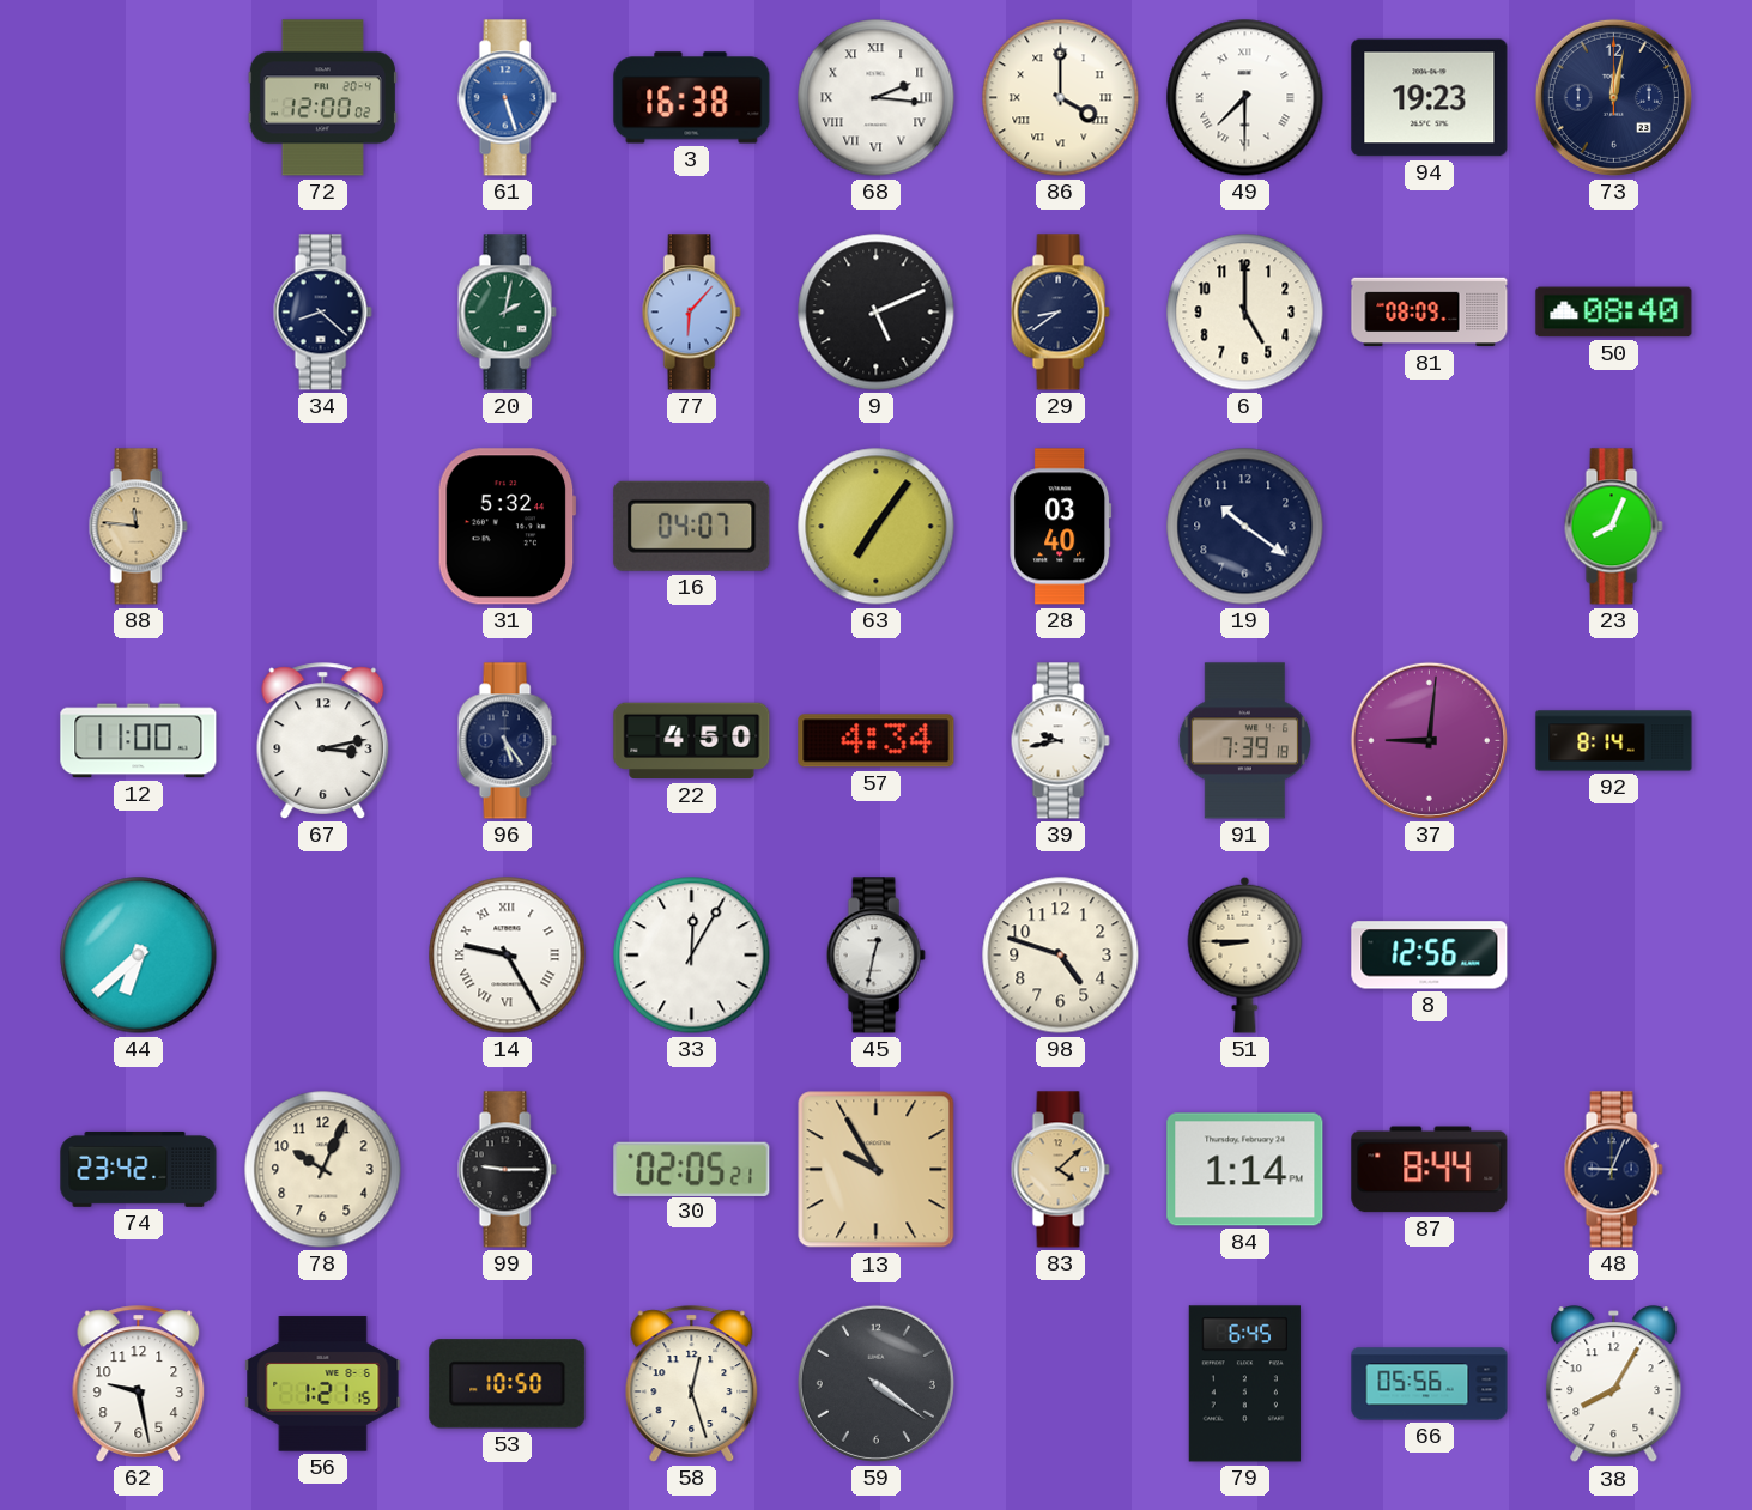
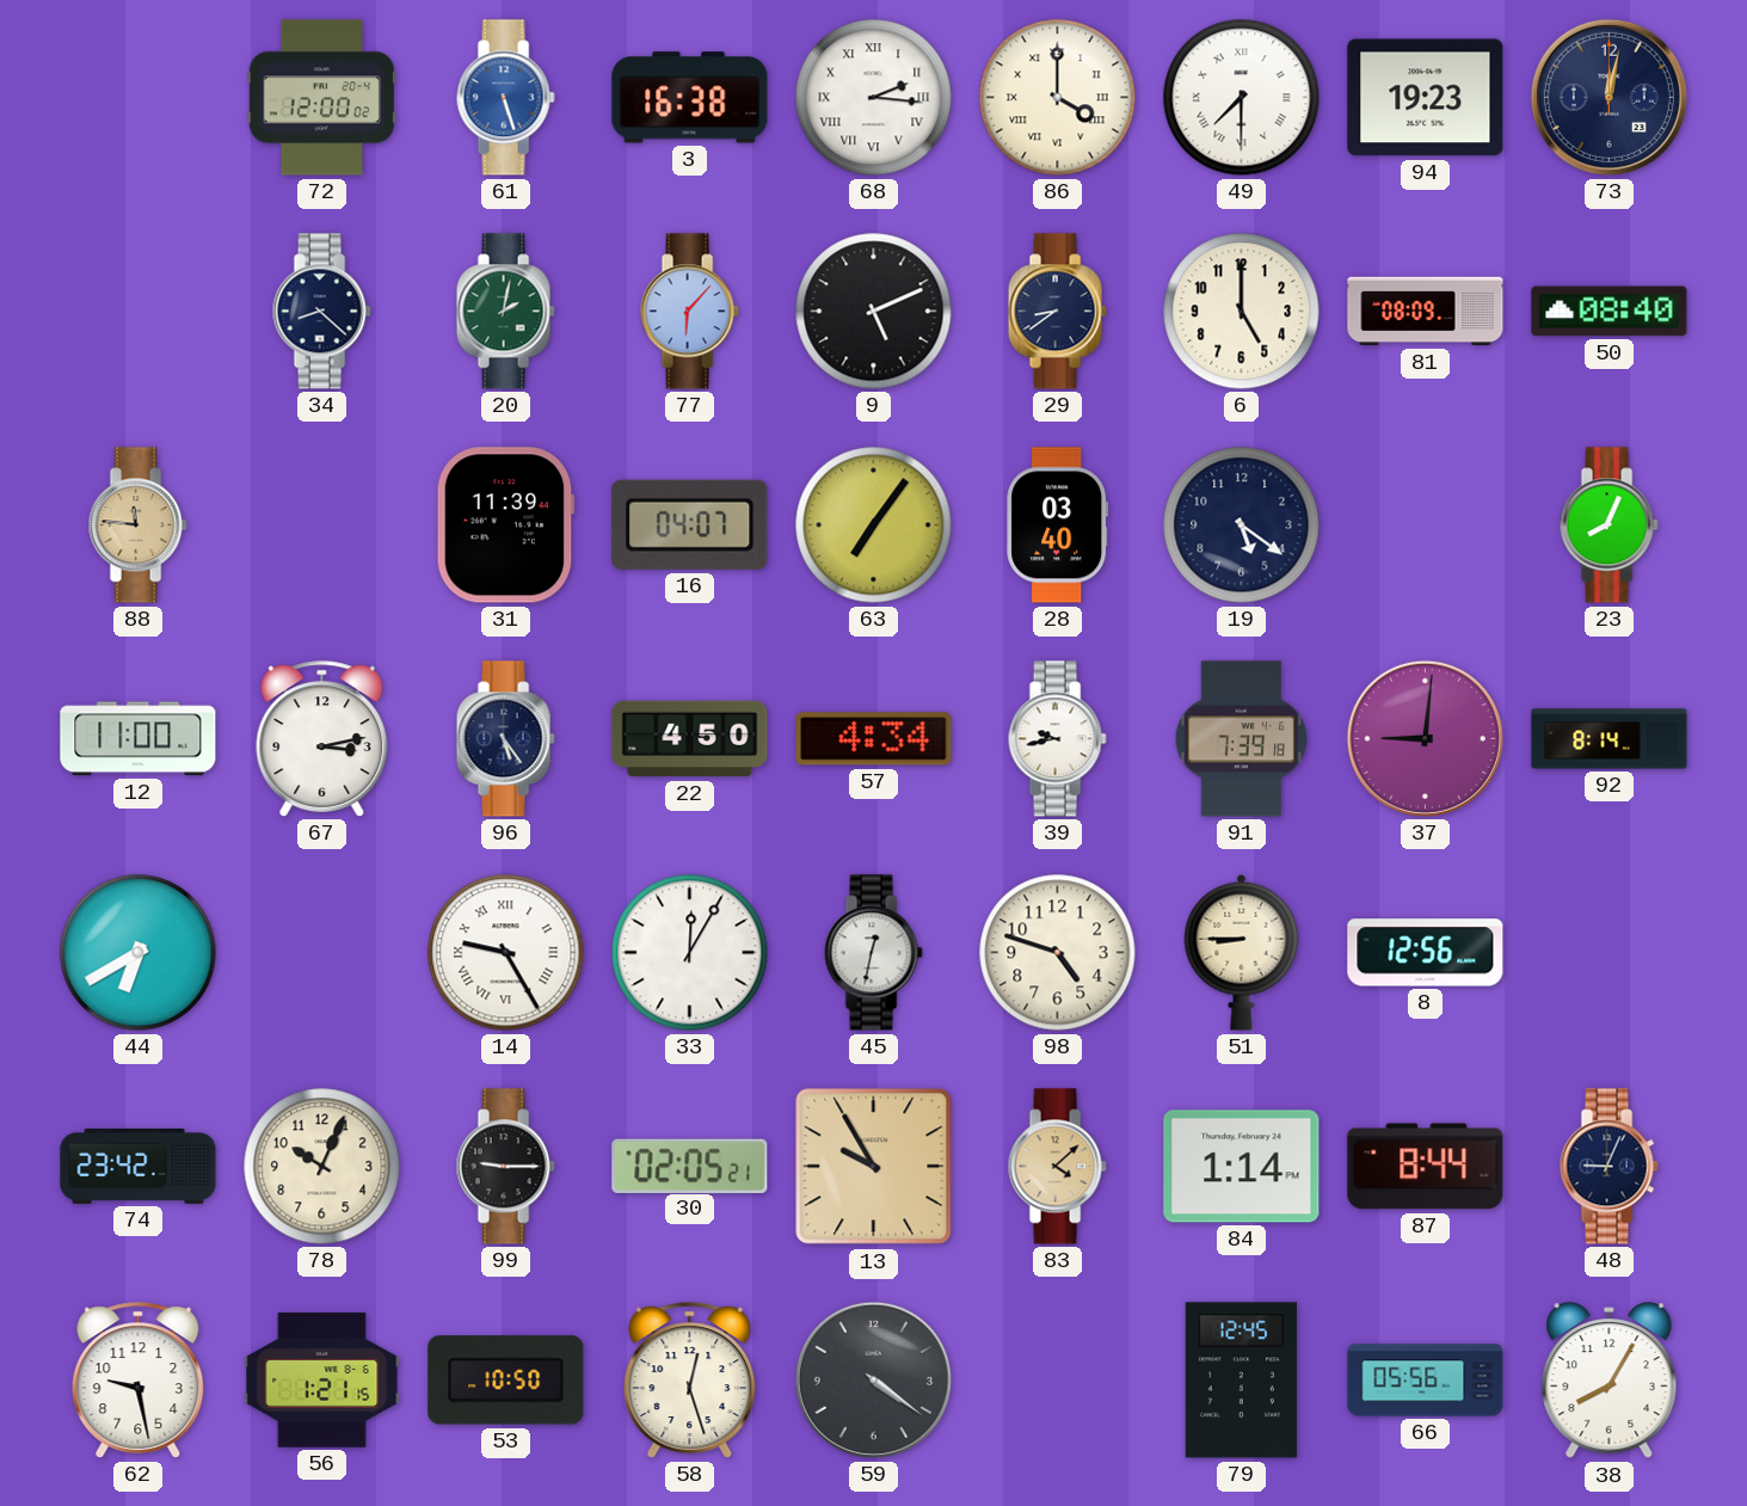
31: 5:32 -> 11:39
19: 10:21 -> 5:21
44: 6:38 -> 6:40
79: 6:45 -> 12:45
